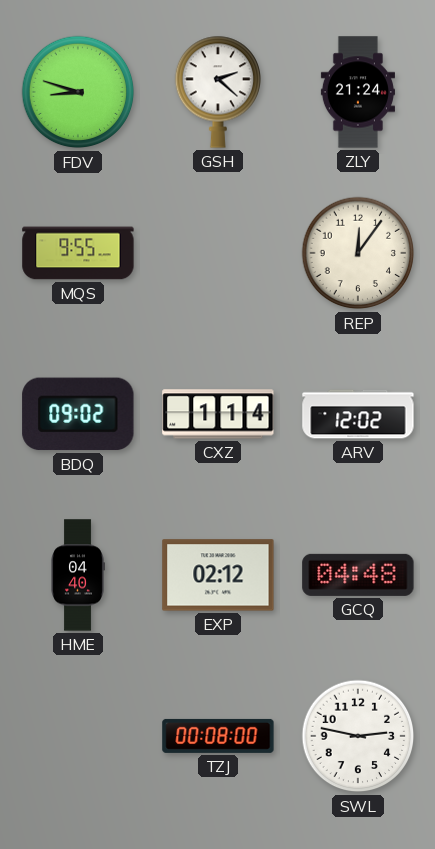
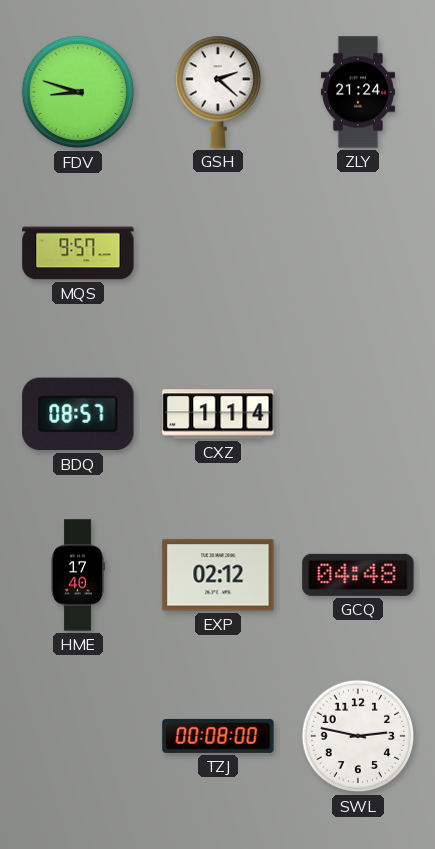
MQS: 9:55 -> 9:57
REP: 12:06 -> none
BDQ: 09:02 -> 08:57
ARV: 12:02 -> none
HME: 04:40 -> 17:40
